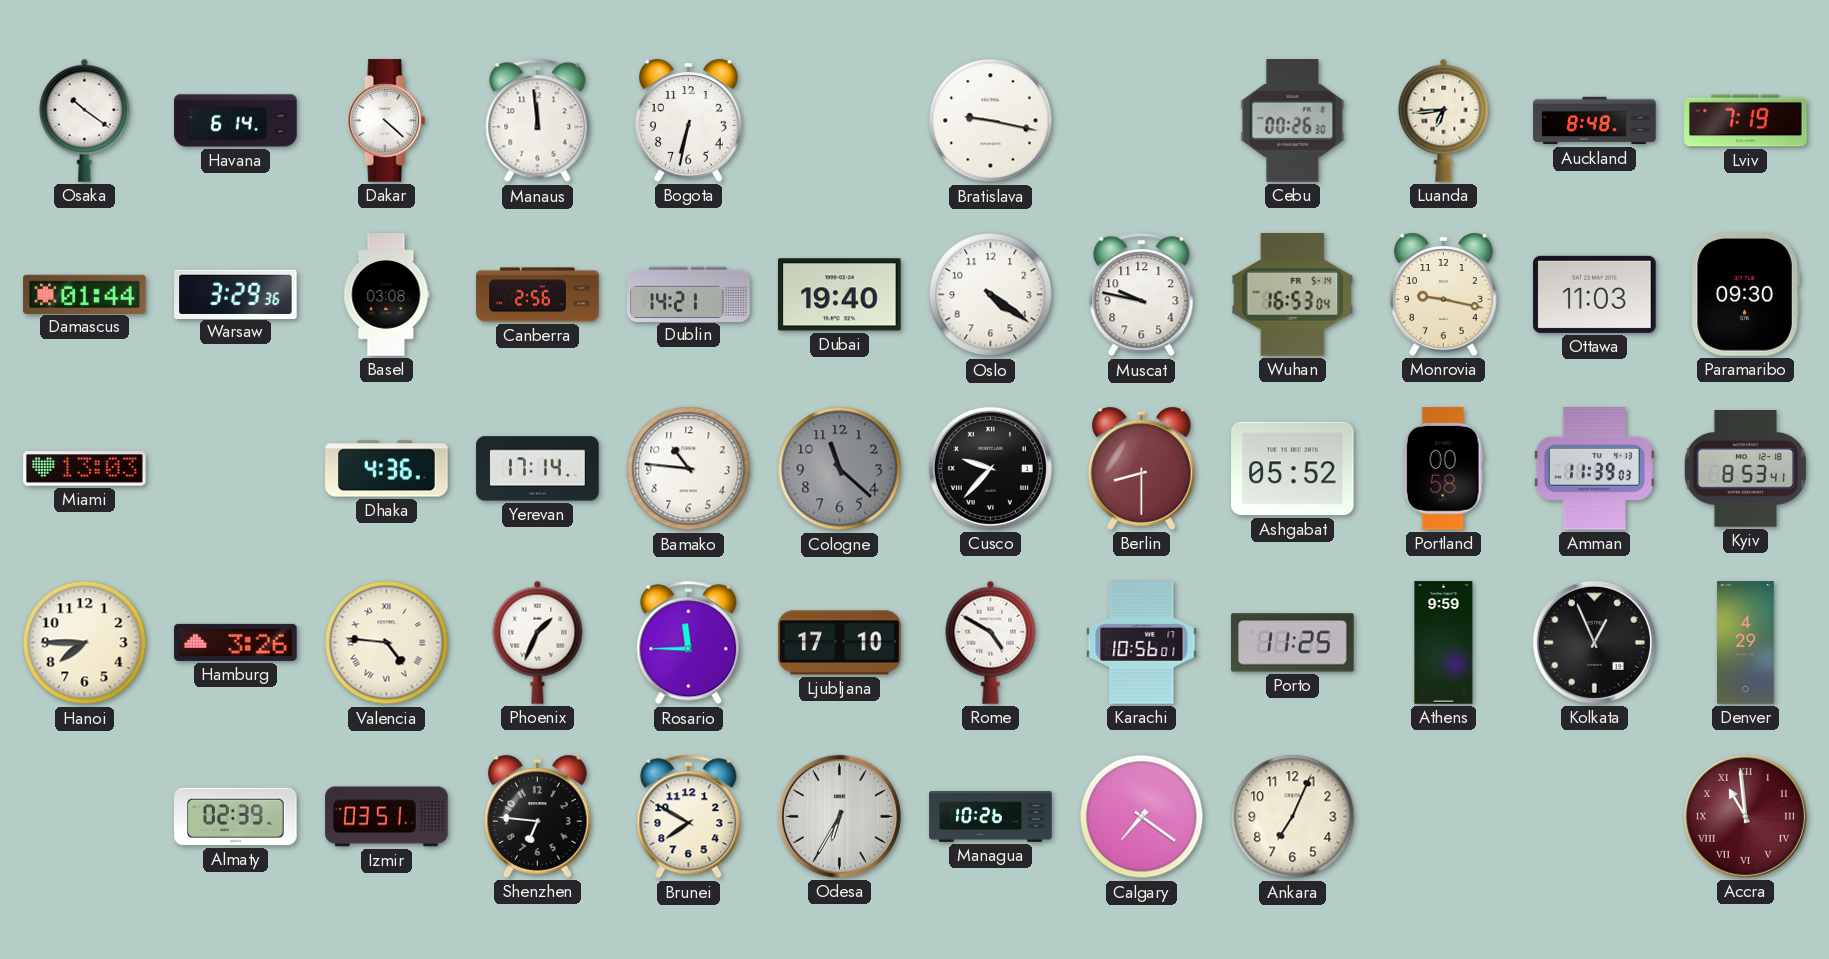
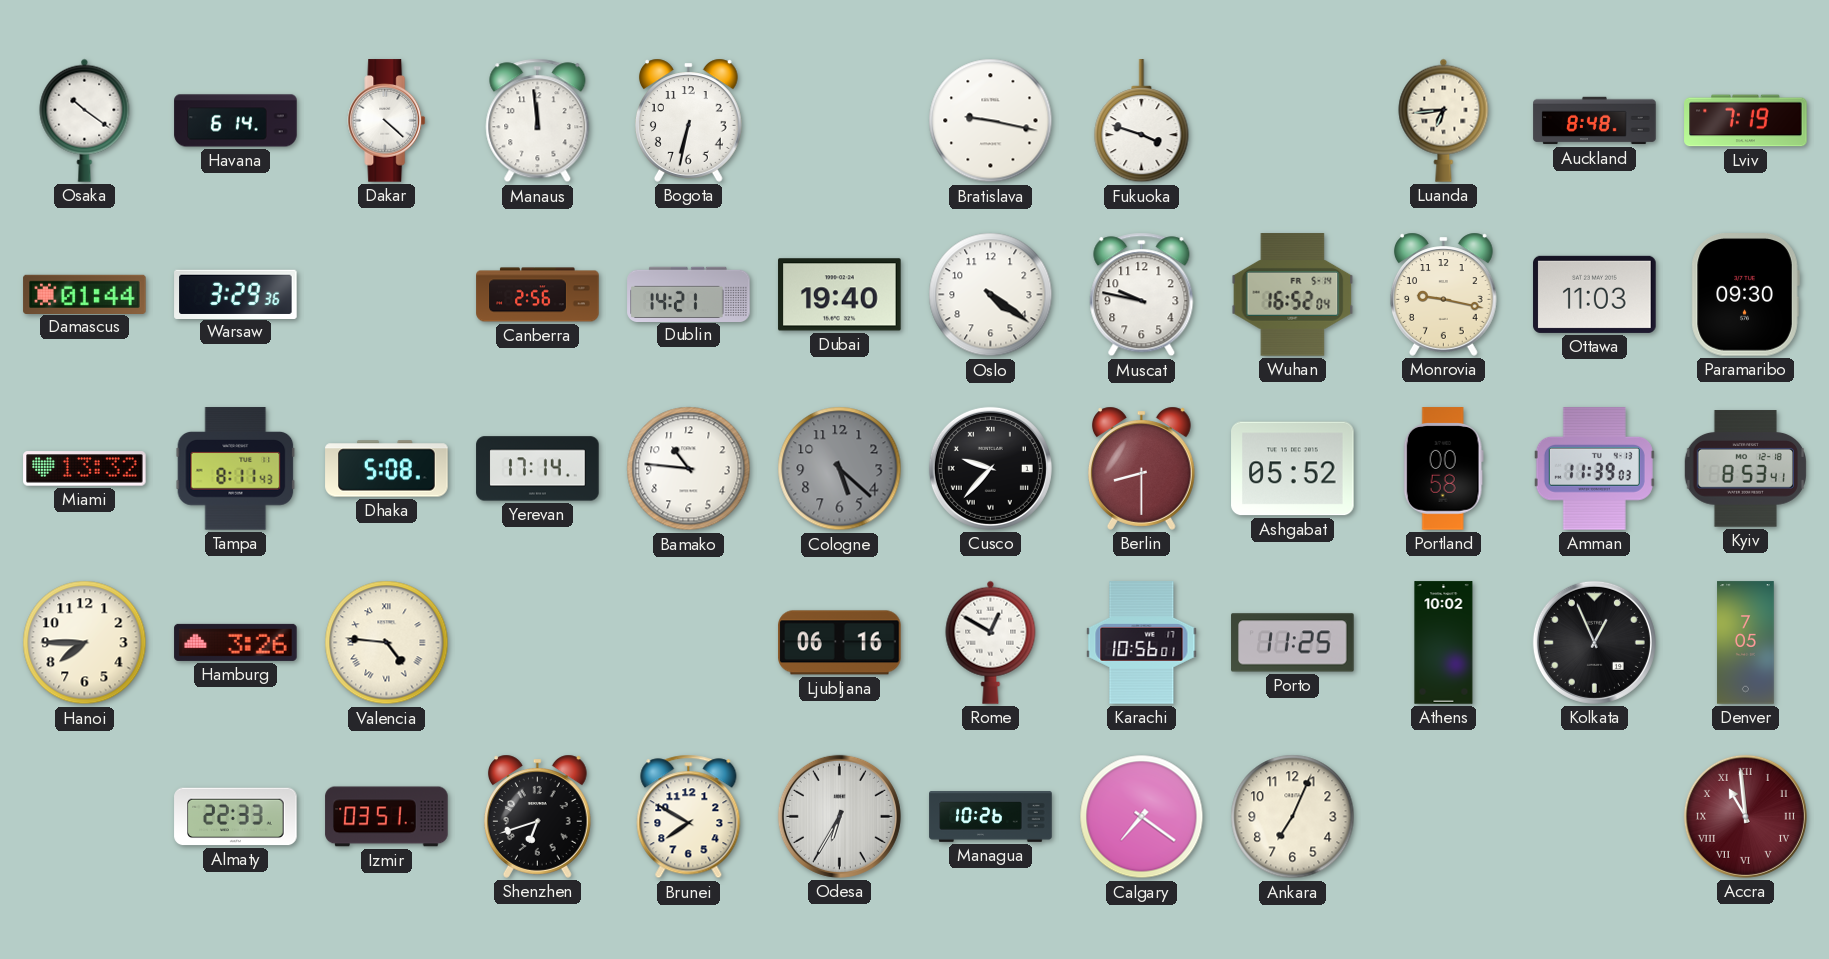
Fukuoka: none -> 3:48
Cebu: 00:26 -> none
Basel: 03:08 -> none
Wuhan: 16:53 -> 16:52
Miami: 13:03 -> 13:32
Tampa: none -> 8:11
Dhaka: 4:36 -> 5:08
Cologne: 11:22 -> 5:22
Phoenix: 1:34 -> none
Rosario: 11:45 -> none
Ljubljana: 17:10 -> 06:16
Rome: 4:50 -> 12:50
Athens: 9:59 -> 10:02
Denver: 4:29 -> 7:05
Almaty: 02:39 -> 22:33
Shenzhen: 6:46 -> 6:42
